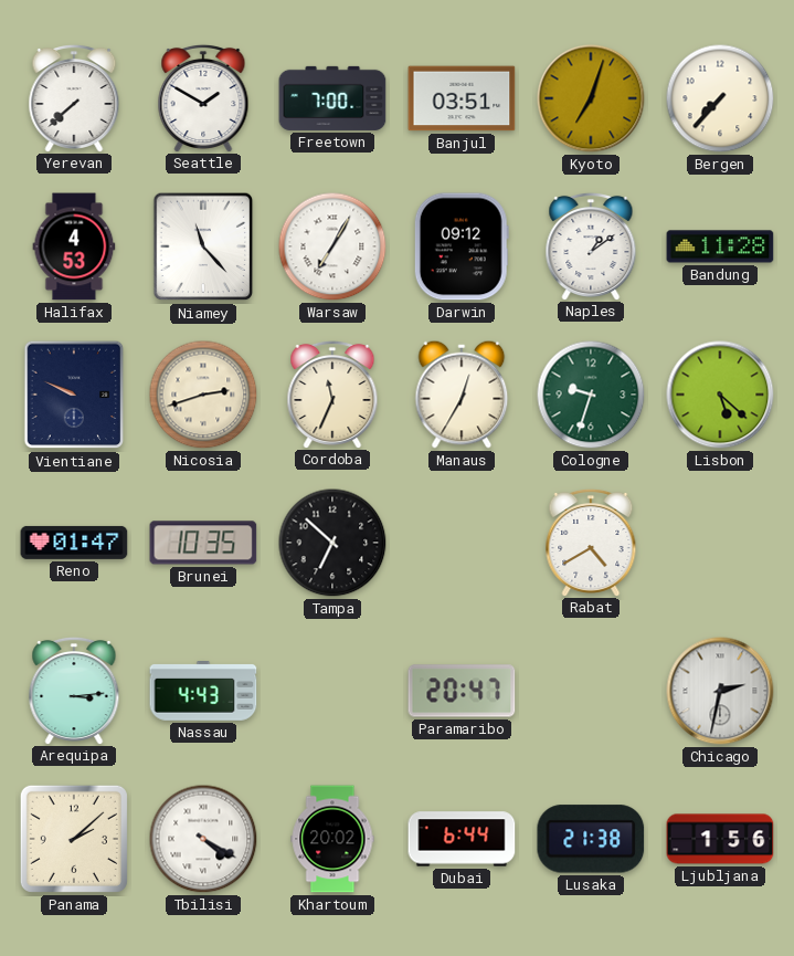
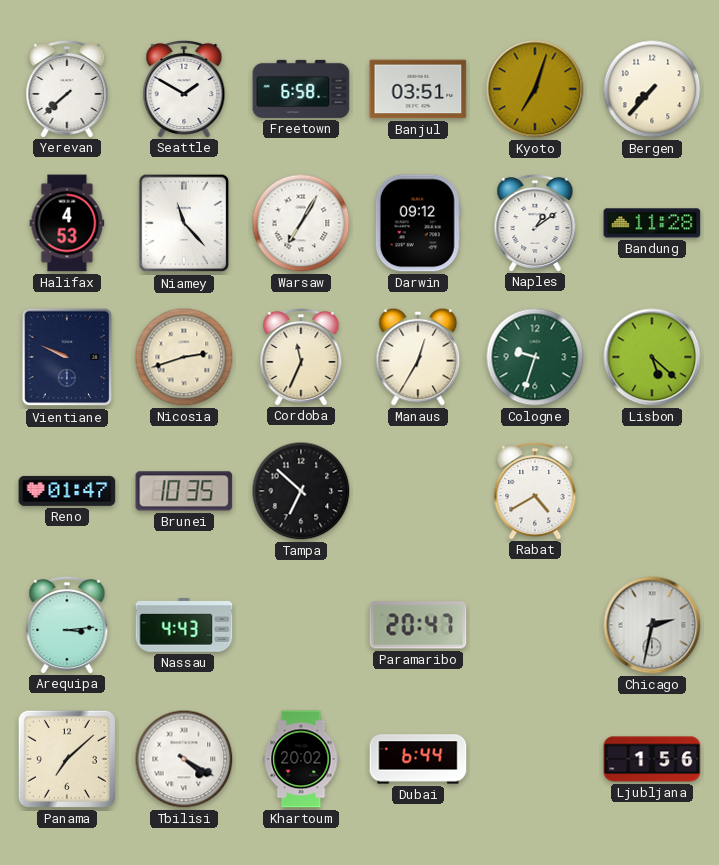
Freetown: 7:00 -> 6:58
Panama: 2:08 -> 7:08
Lusaka: 21:38 -> none
